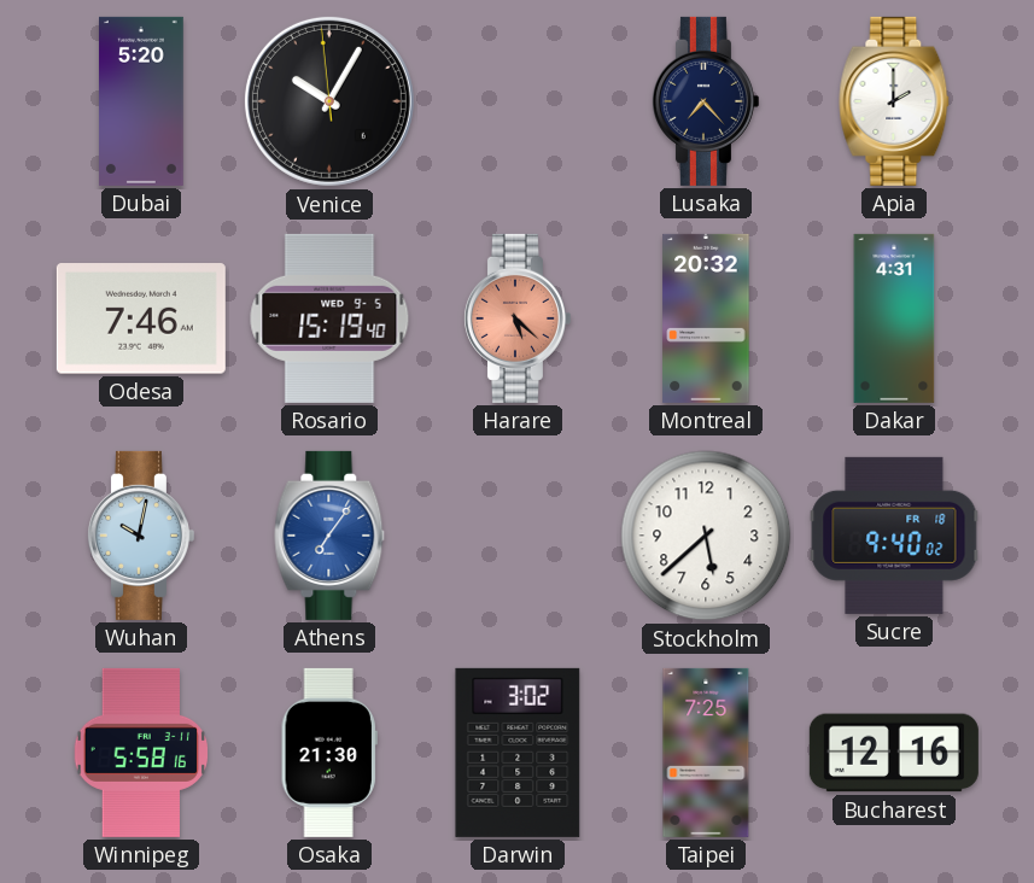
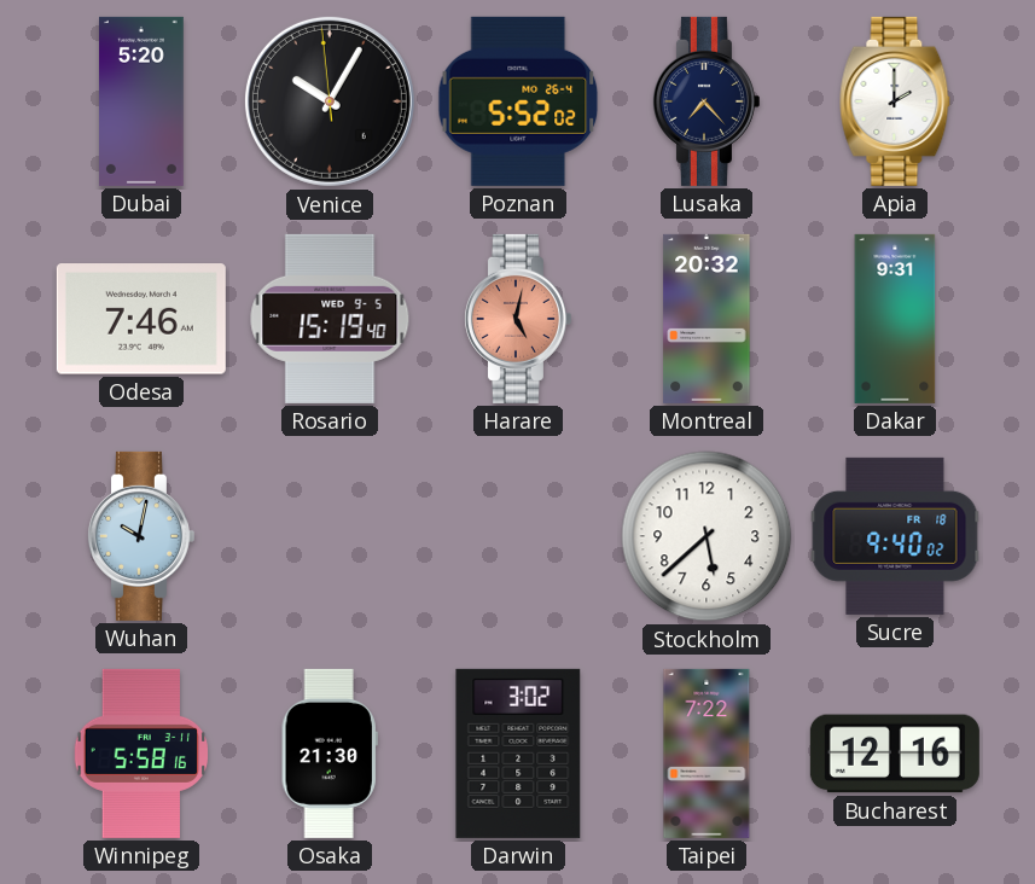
Poznan: none -> 5:52
Harare: 5:22 -> 5:02
Dakar: 4:31 -> 9:31
Athens: 7:06 -> none
Taipei: 7:25 -> 7:22
